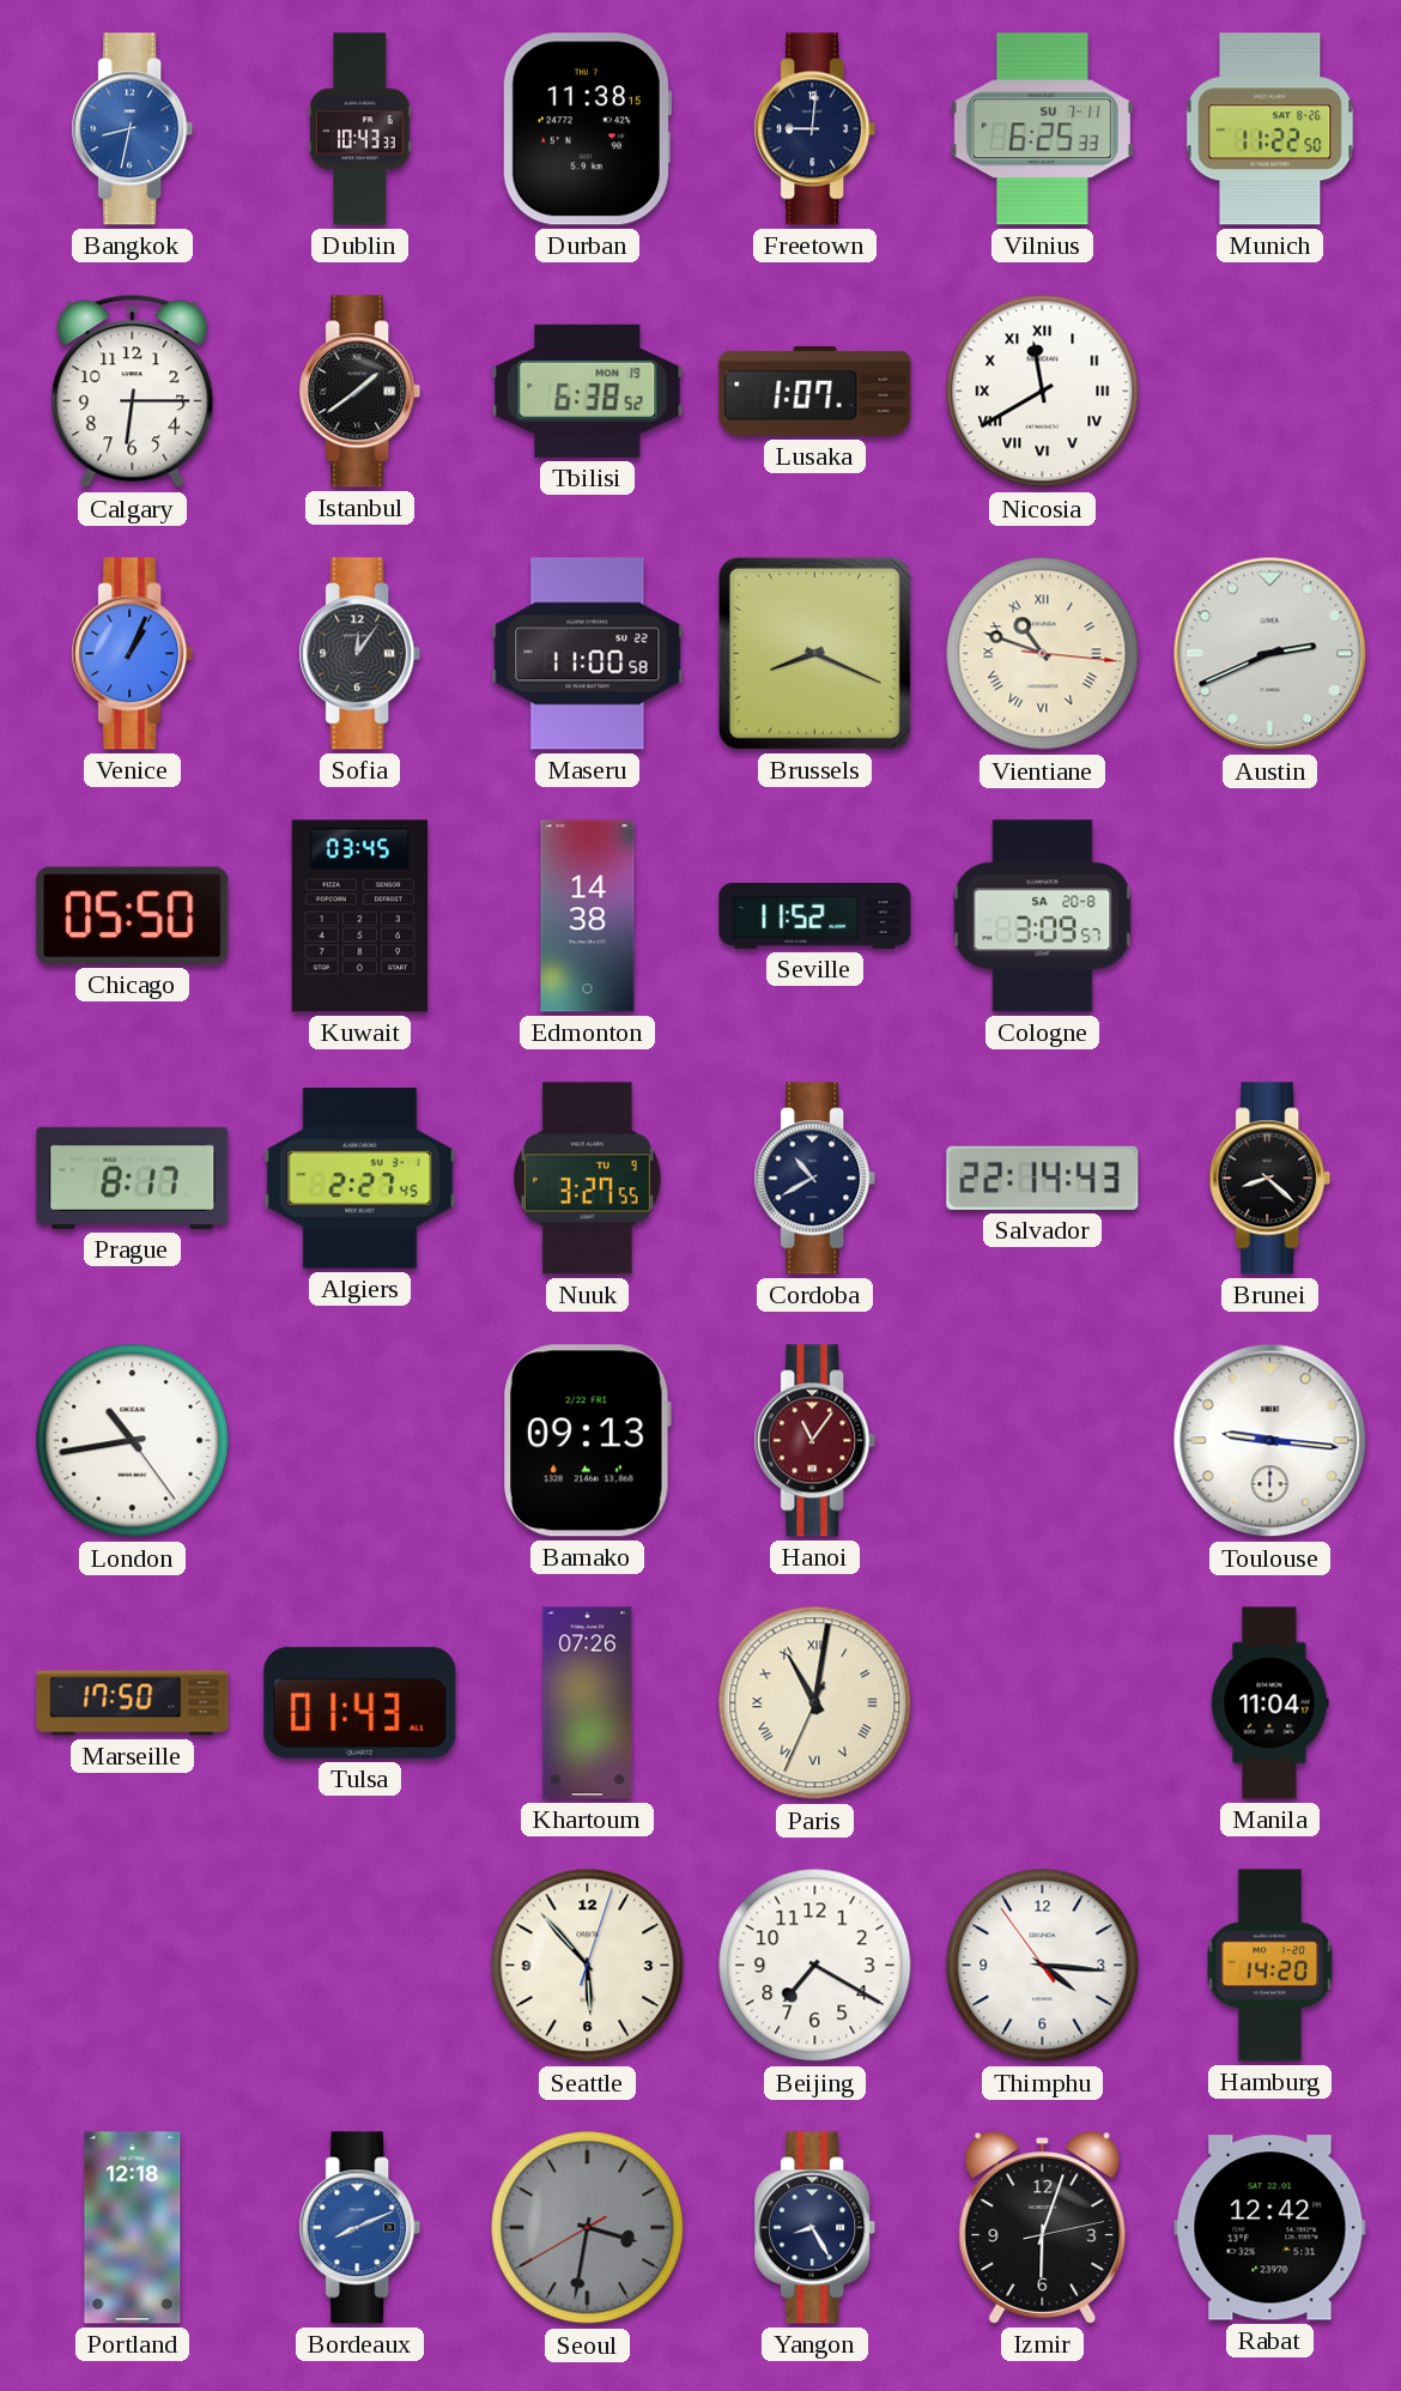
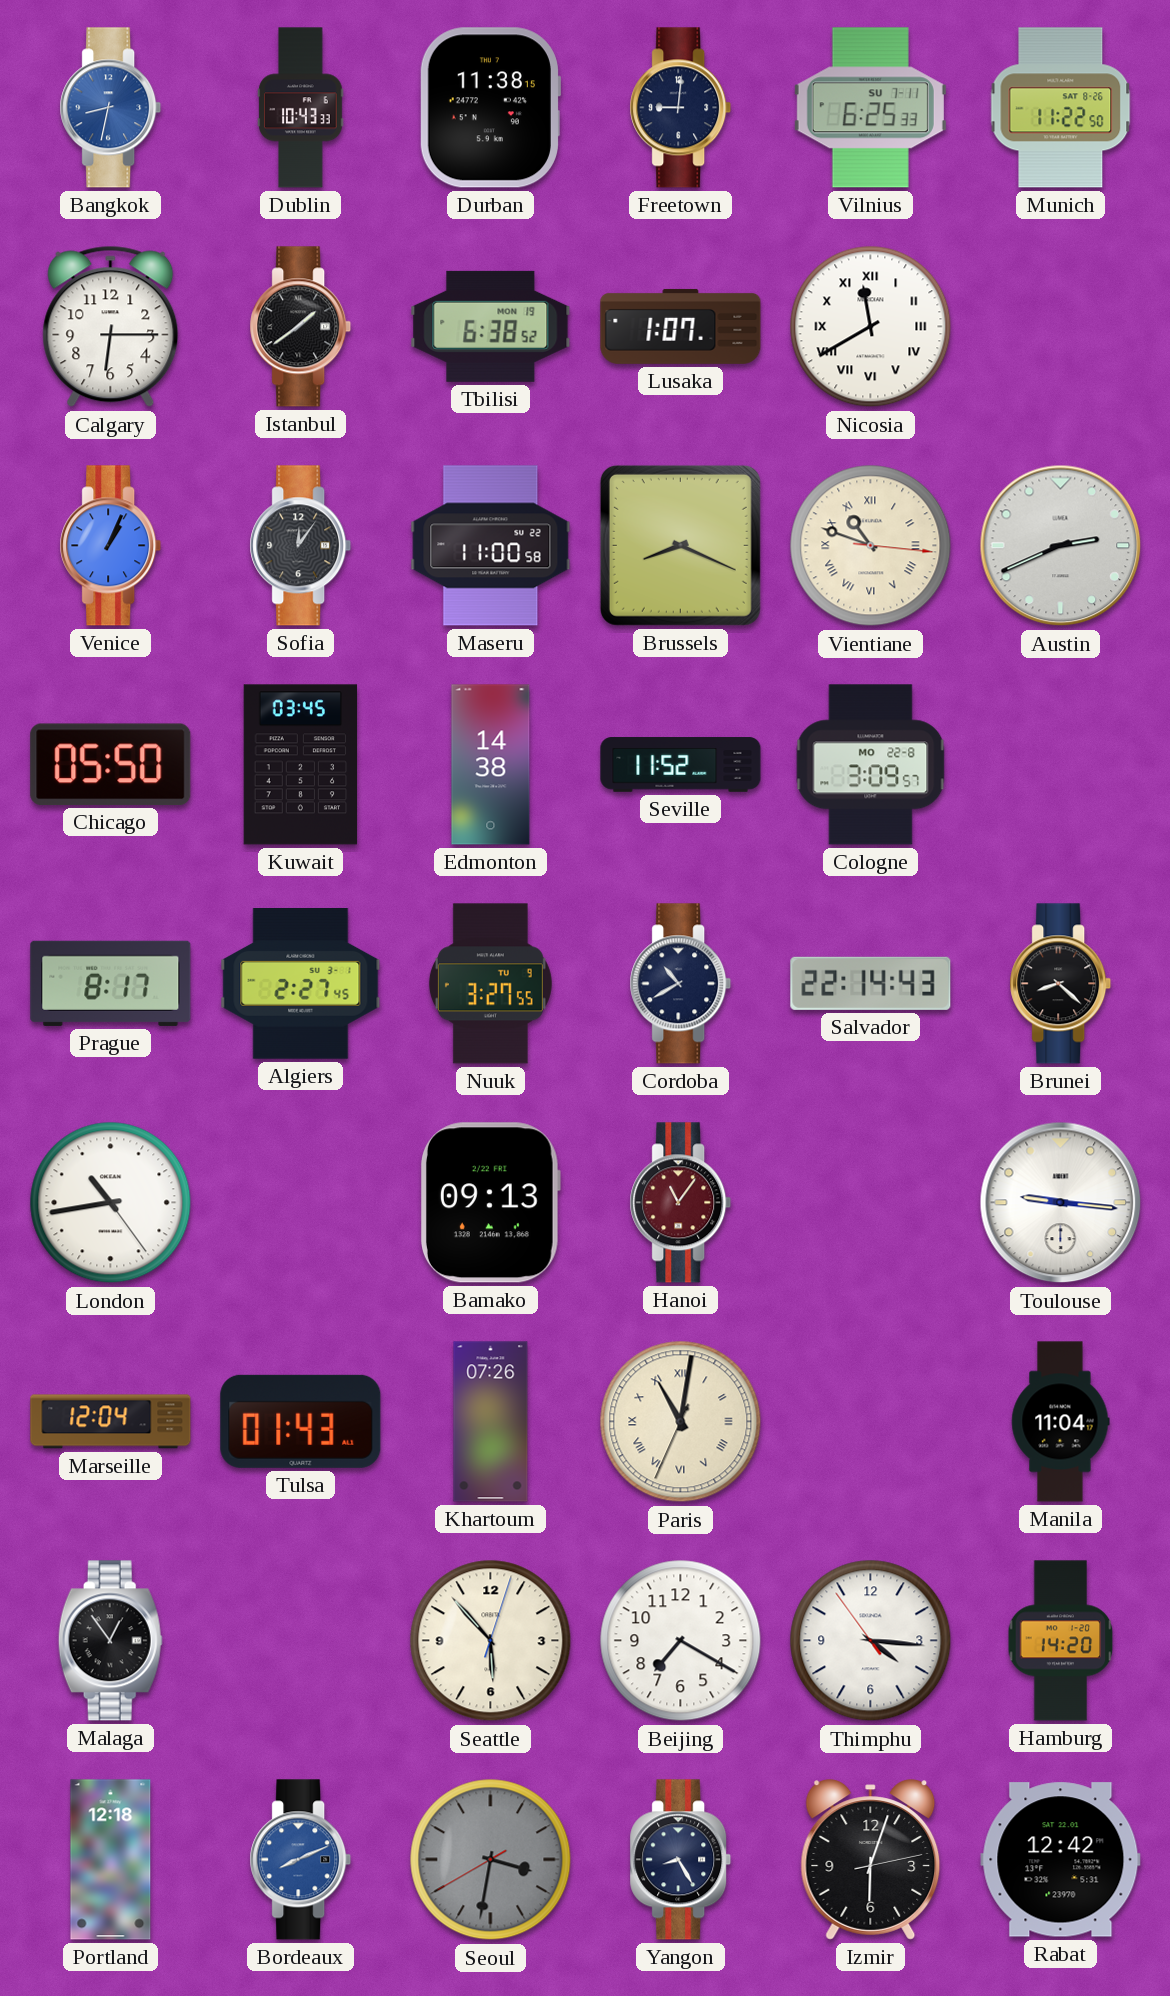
Cologne date: SA 20-8 -> MO 22-8
Marseille: 17:50 -> 12:04
Malaga: none -> 12:54
